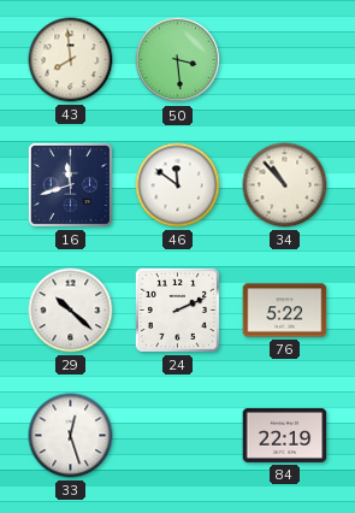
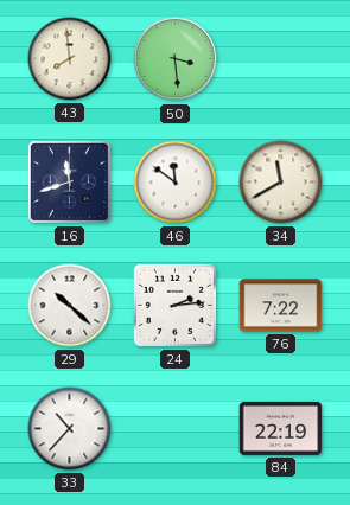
34: 10:53 -> 11:40
24: 2:11 -> 2:14
76: 5:22 -> 7:22
33: 12:27 -> 10:37
